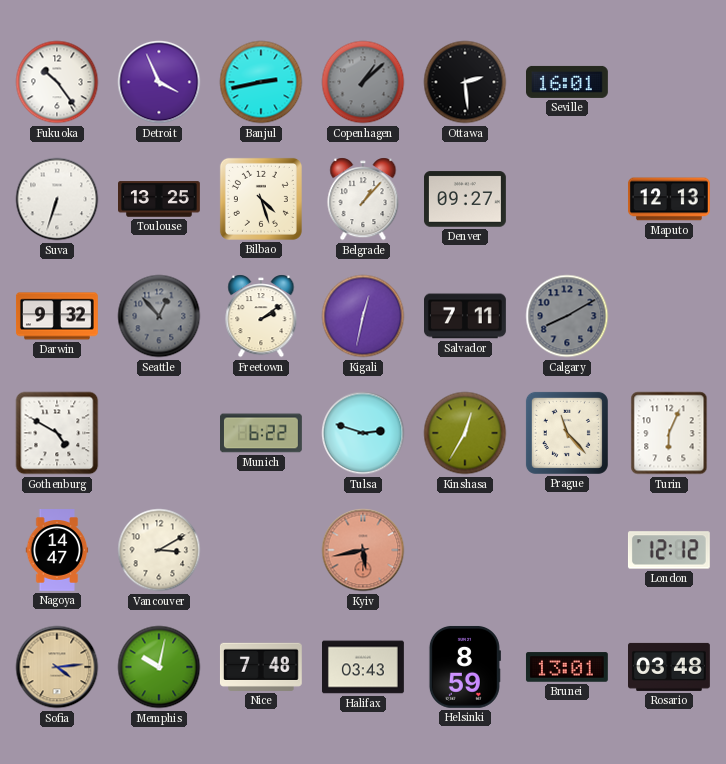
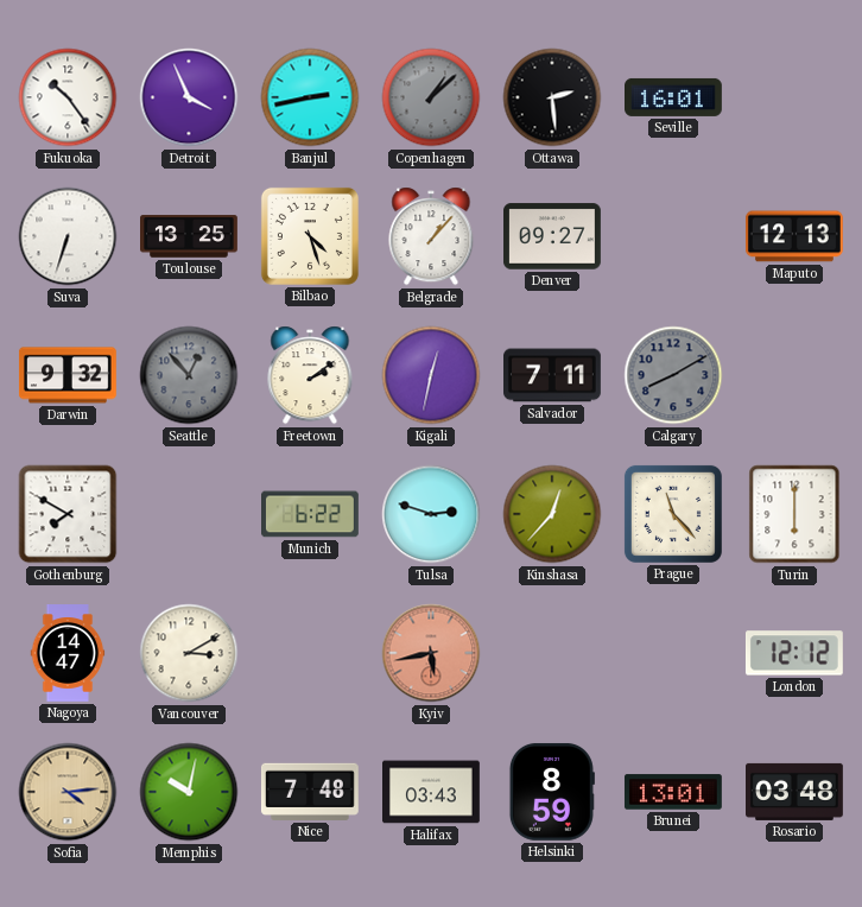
Gothenburg: 4:50 -> 7:50
Kinshasa: 12:35 -> 12:37
Turin: 6:04 -> 6:00
